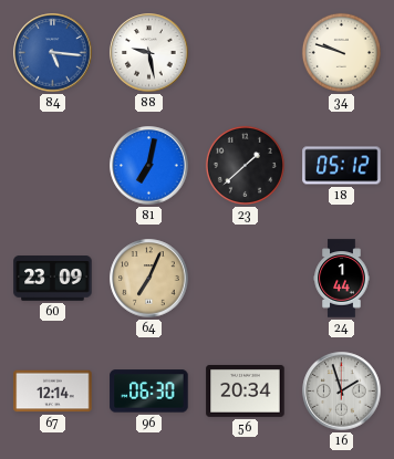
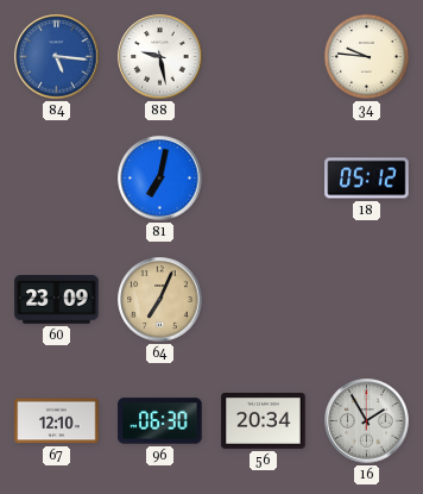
34: 9:48 -> 9:46
23: 1:38 -> none
24: 1:44 -> none
67: 12:14 -> 12:10
16: 1:57 -> 1:55
